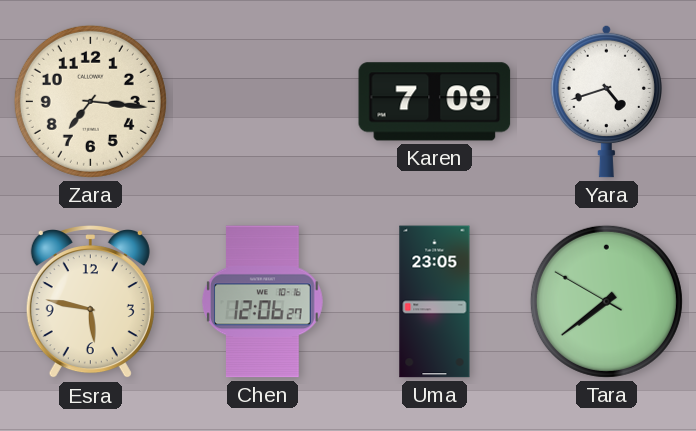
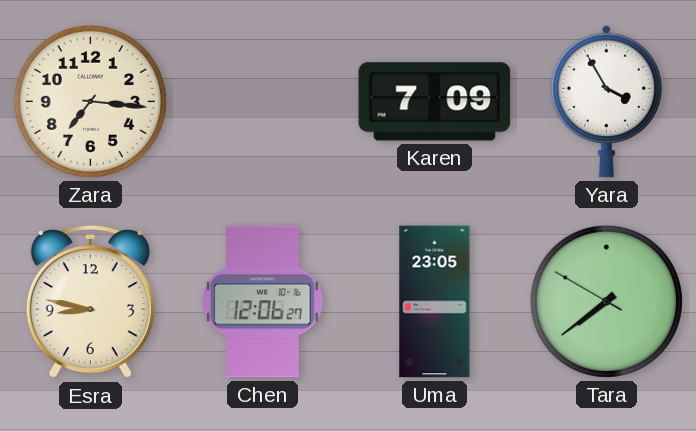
Yara: 4:42 -> 3:55
Esra: 5:47 -> 8:47
